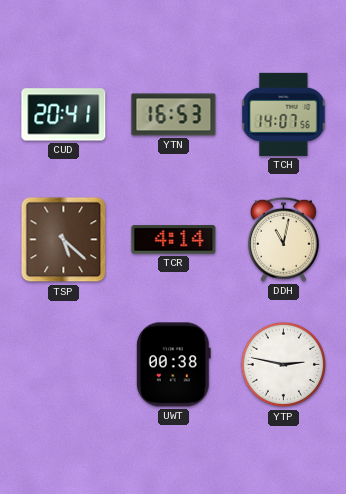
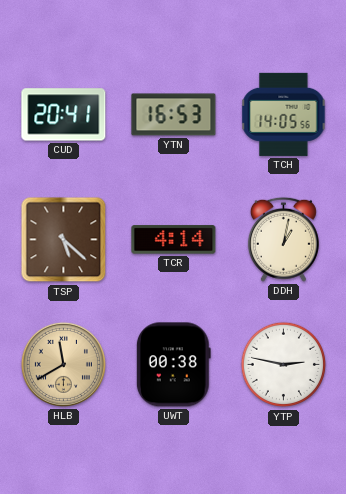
TCH: 14:07 -> 14:05
DDH: 11:02 -> 1:02
HLB: none -> 11:40
